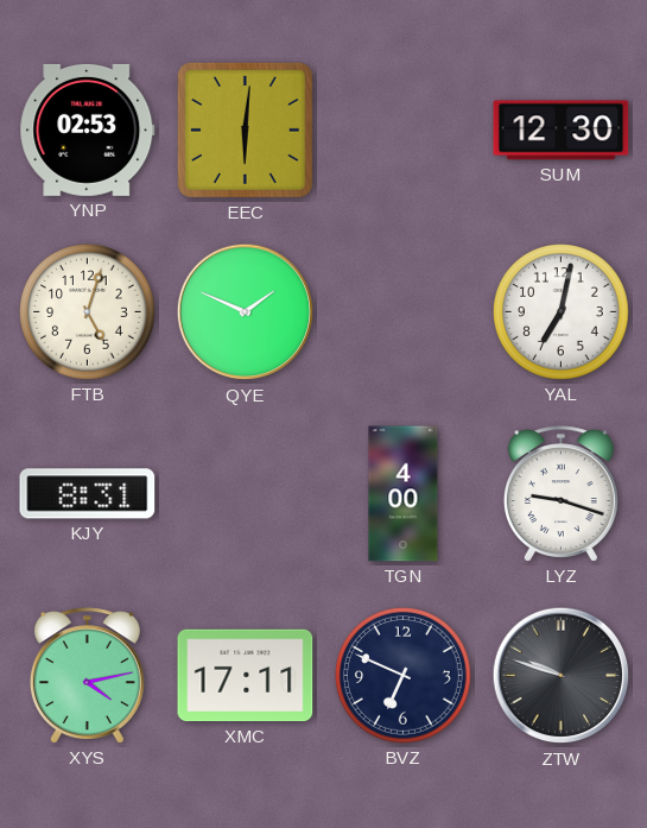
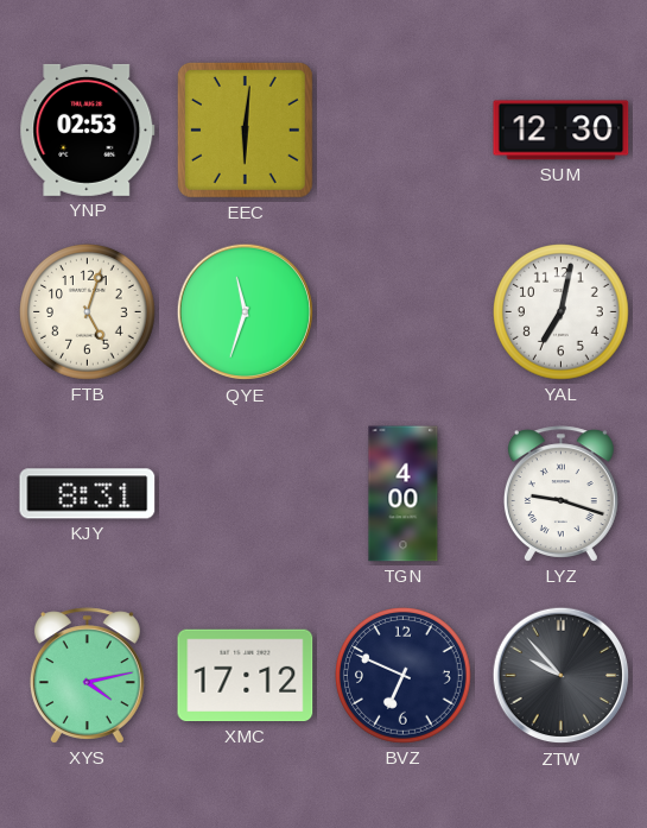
QYE: 1:49 -> 11:33
XMC: 17:11 -> 17:12
ZTW: 9:48 -> 9:53
